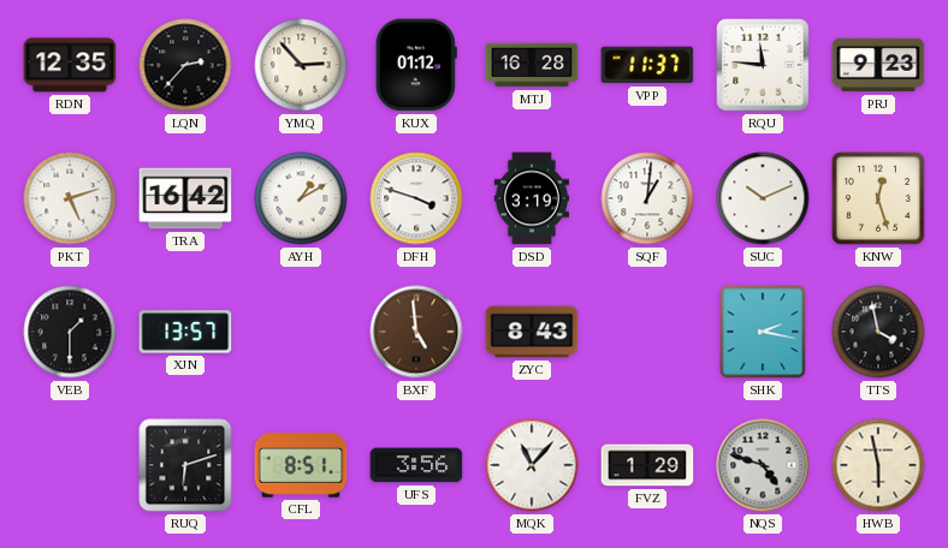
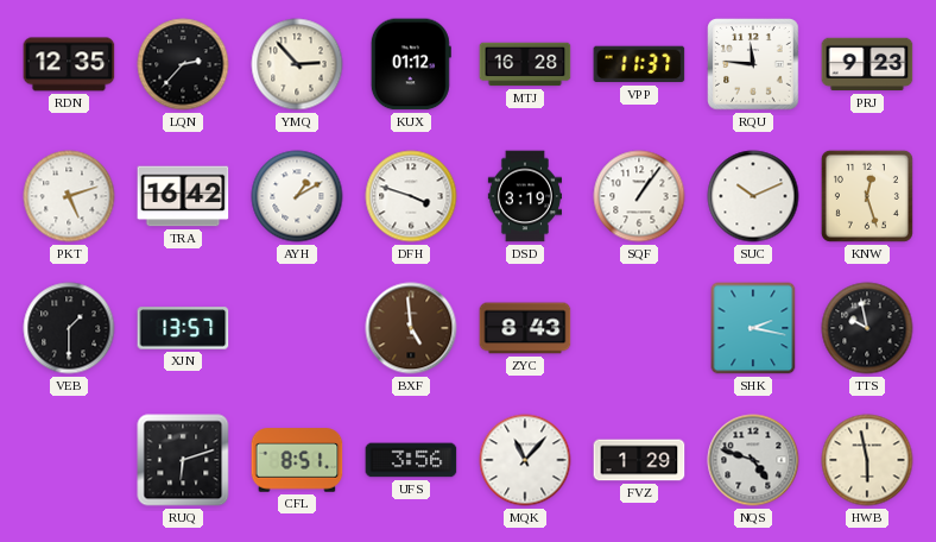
SQF: 1:01 -> 1:06
TTS: 3:58 -> 9:58
